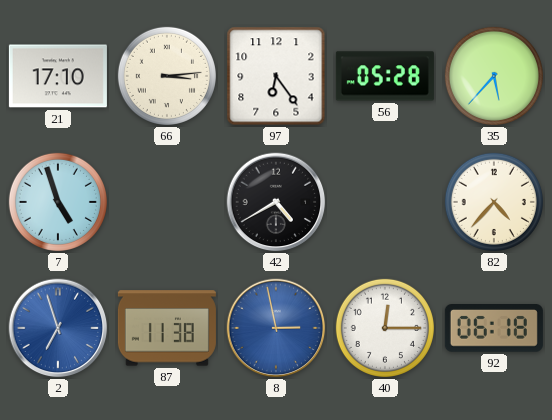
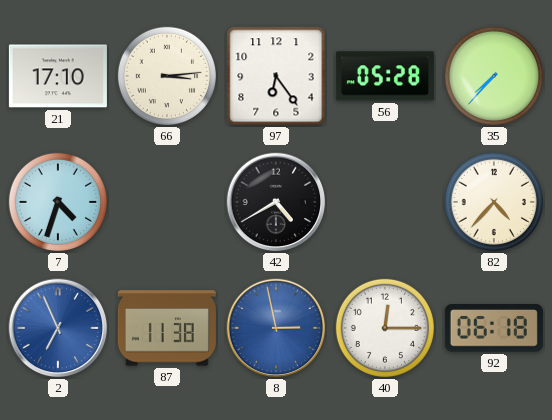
35: 5:37 -> 7:37
7: 4:57 -> 4:33
2: 6:57 -> 6:56
